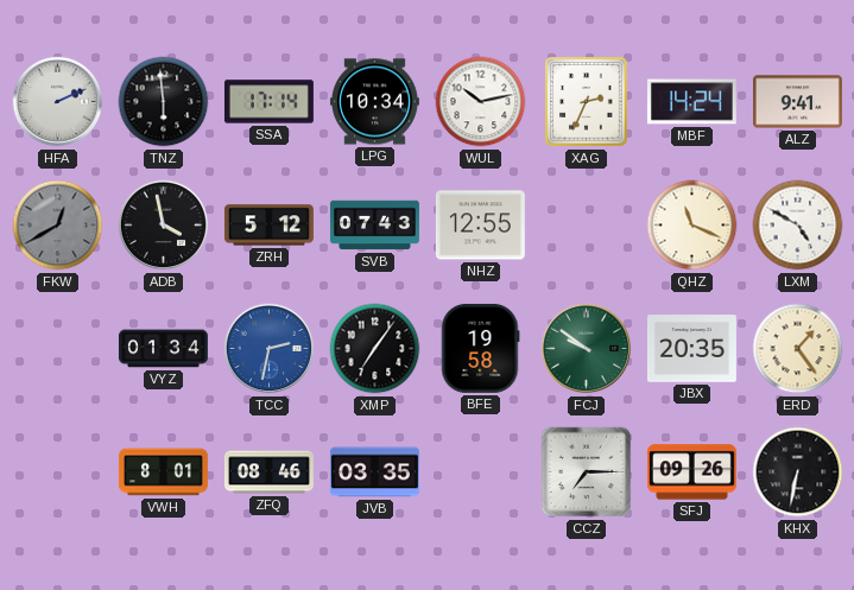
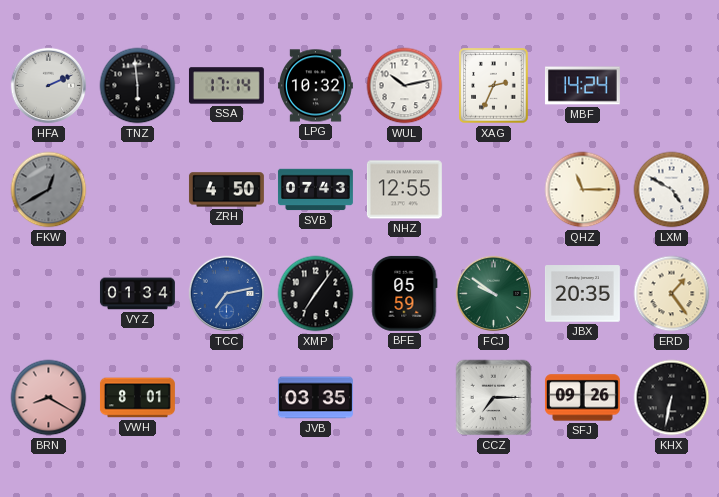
LPG: 10:34 -> 10:32
ALZ: 9:41 -> none
ADB: 3:58 -> none
ZRH: 5:12 -> 4:50
QHZ: 11:19 -> 11:15
TCC: 2:32 -> 7:13
BFE: 19:58 -> 05:59
BRN: none -> 8:20
ZFQ: 08:46 -> none
